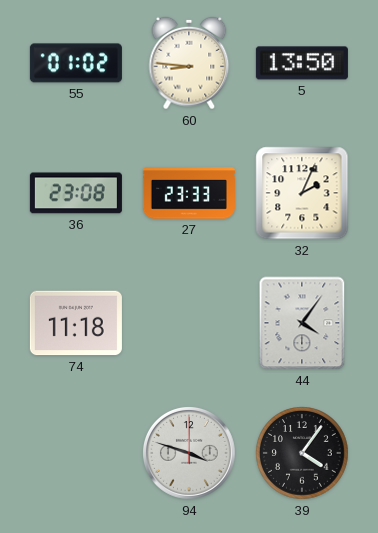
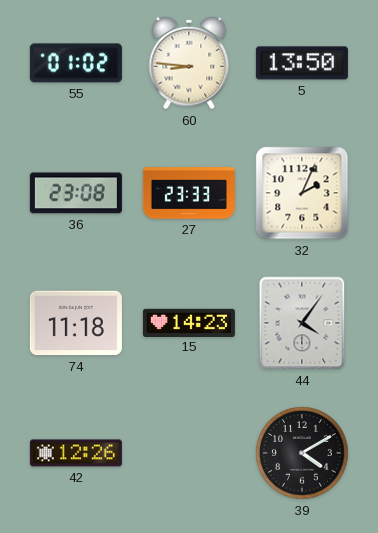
15: none -> 14:23
42: none -> 12:26
94: 3:48 -> none
39: 4:06 -> 4:10
